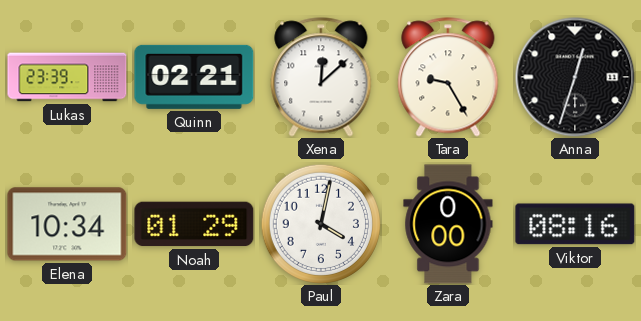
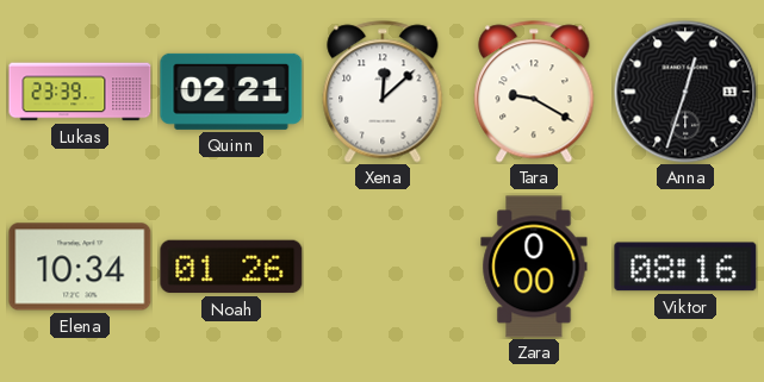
Tara: 9:25 -> 9:20
Noah: 01:29 -> 01:26
Paul: 4:02 -> none
